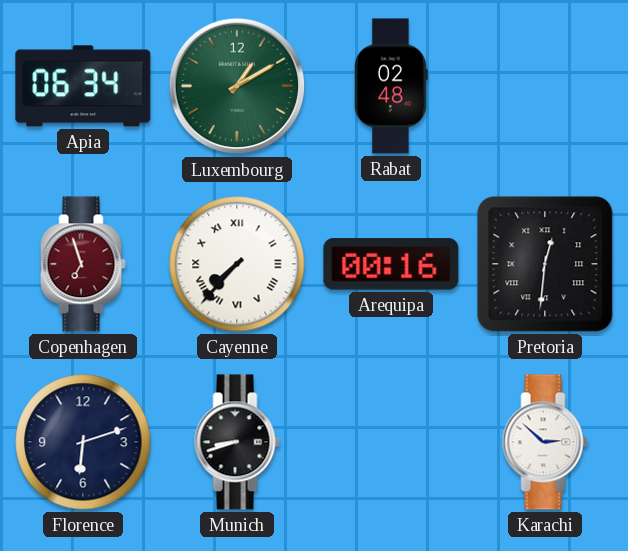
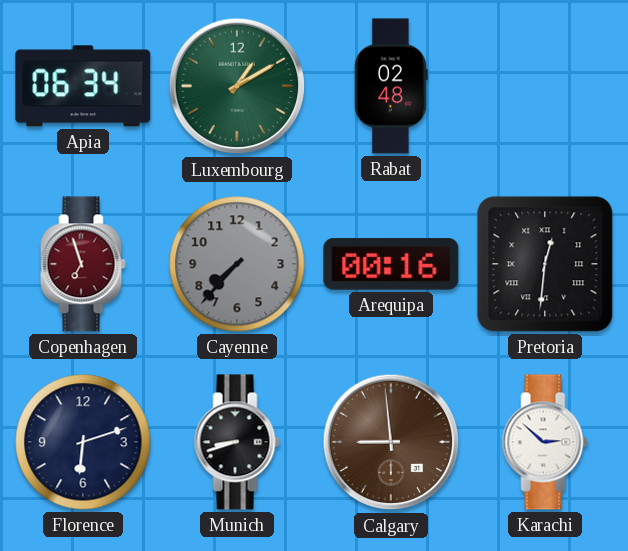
Cayenne dial: white -> grey
Cayenne numerals: Roman -> Arabic
Calgary: none -> 8:59
